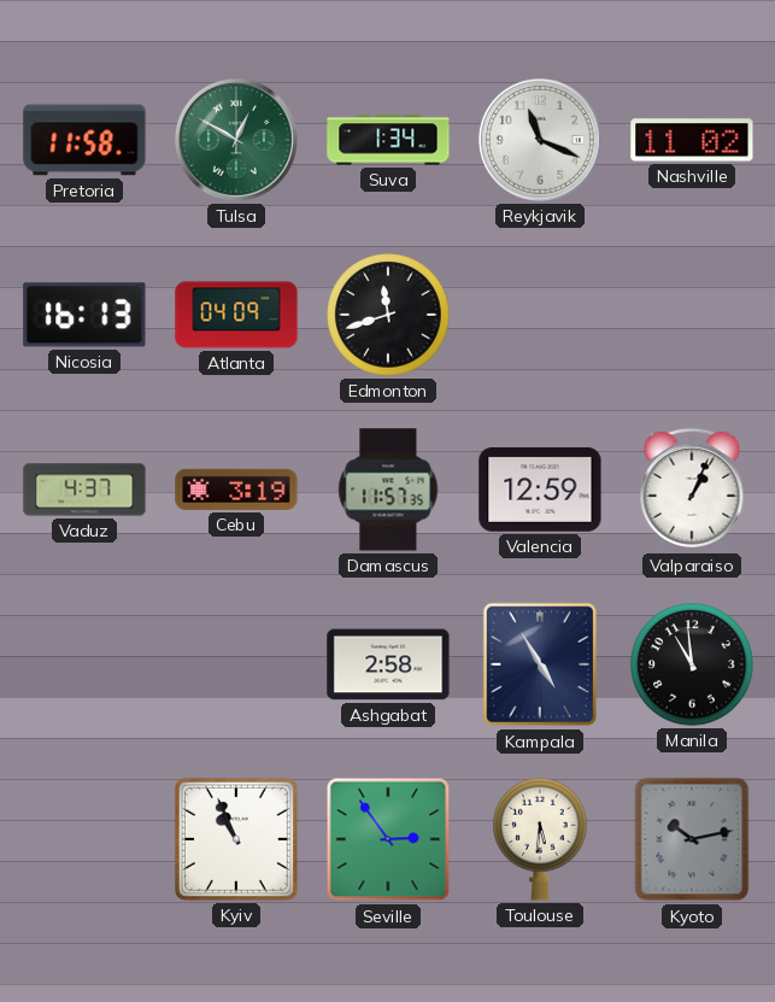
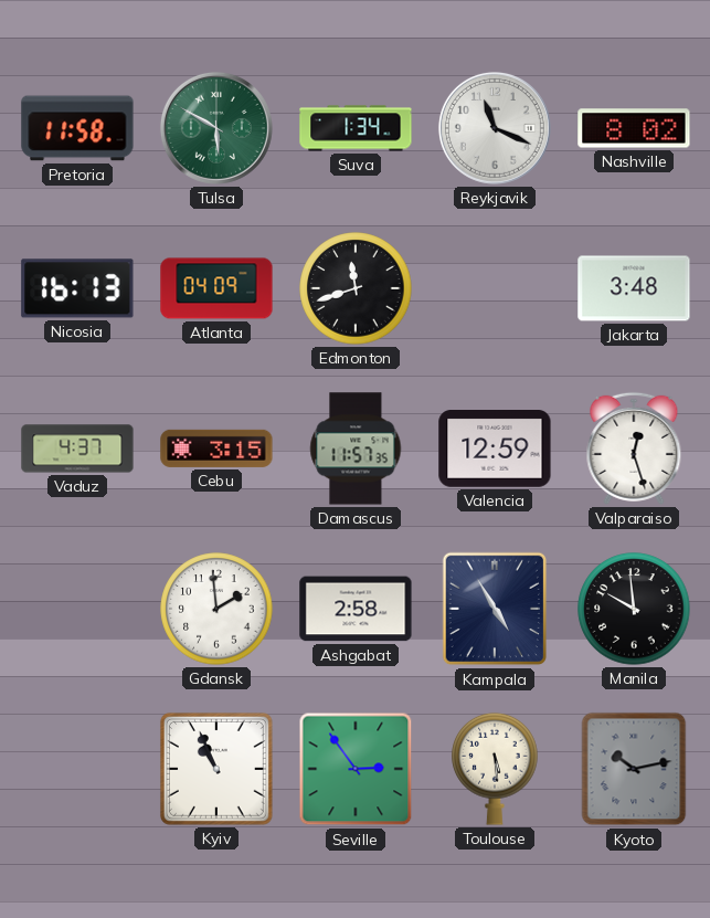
Tulsa: 12:50 -> 5:50
Nashville: 11:02 -> 8:02
Jakarta: none -> 3:48
Cebu: 3:19 -> 3:15
Valparaiso: 1:04 -> 12:27
Gdansk: none -> 1:59
Manila: 10:59 -> 9:59
Toulouse: 5:31 -> 5:29
